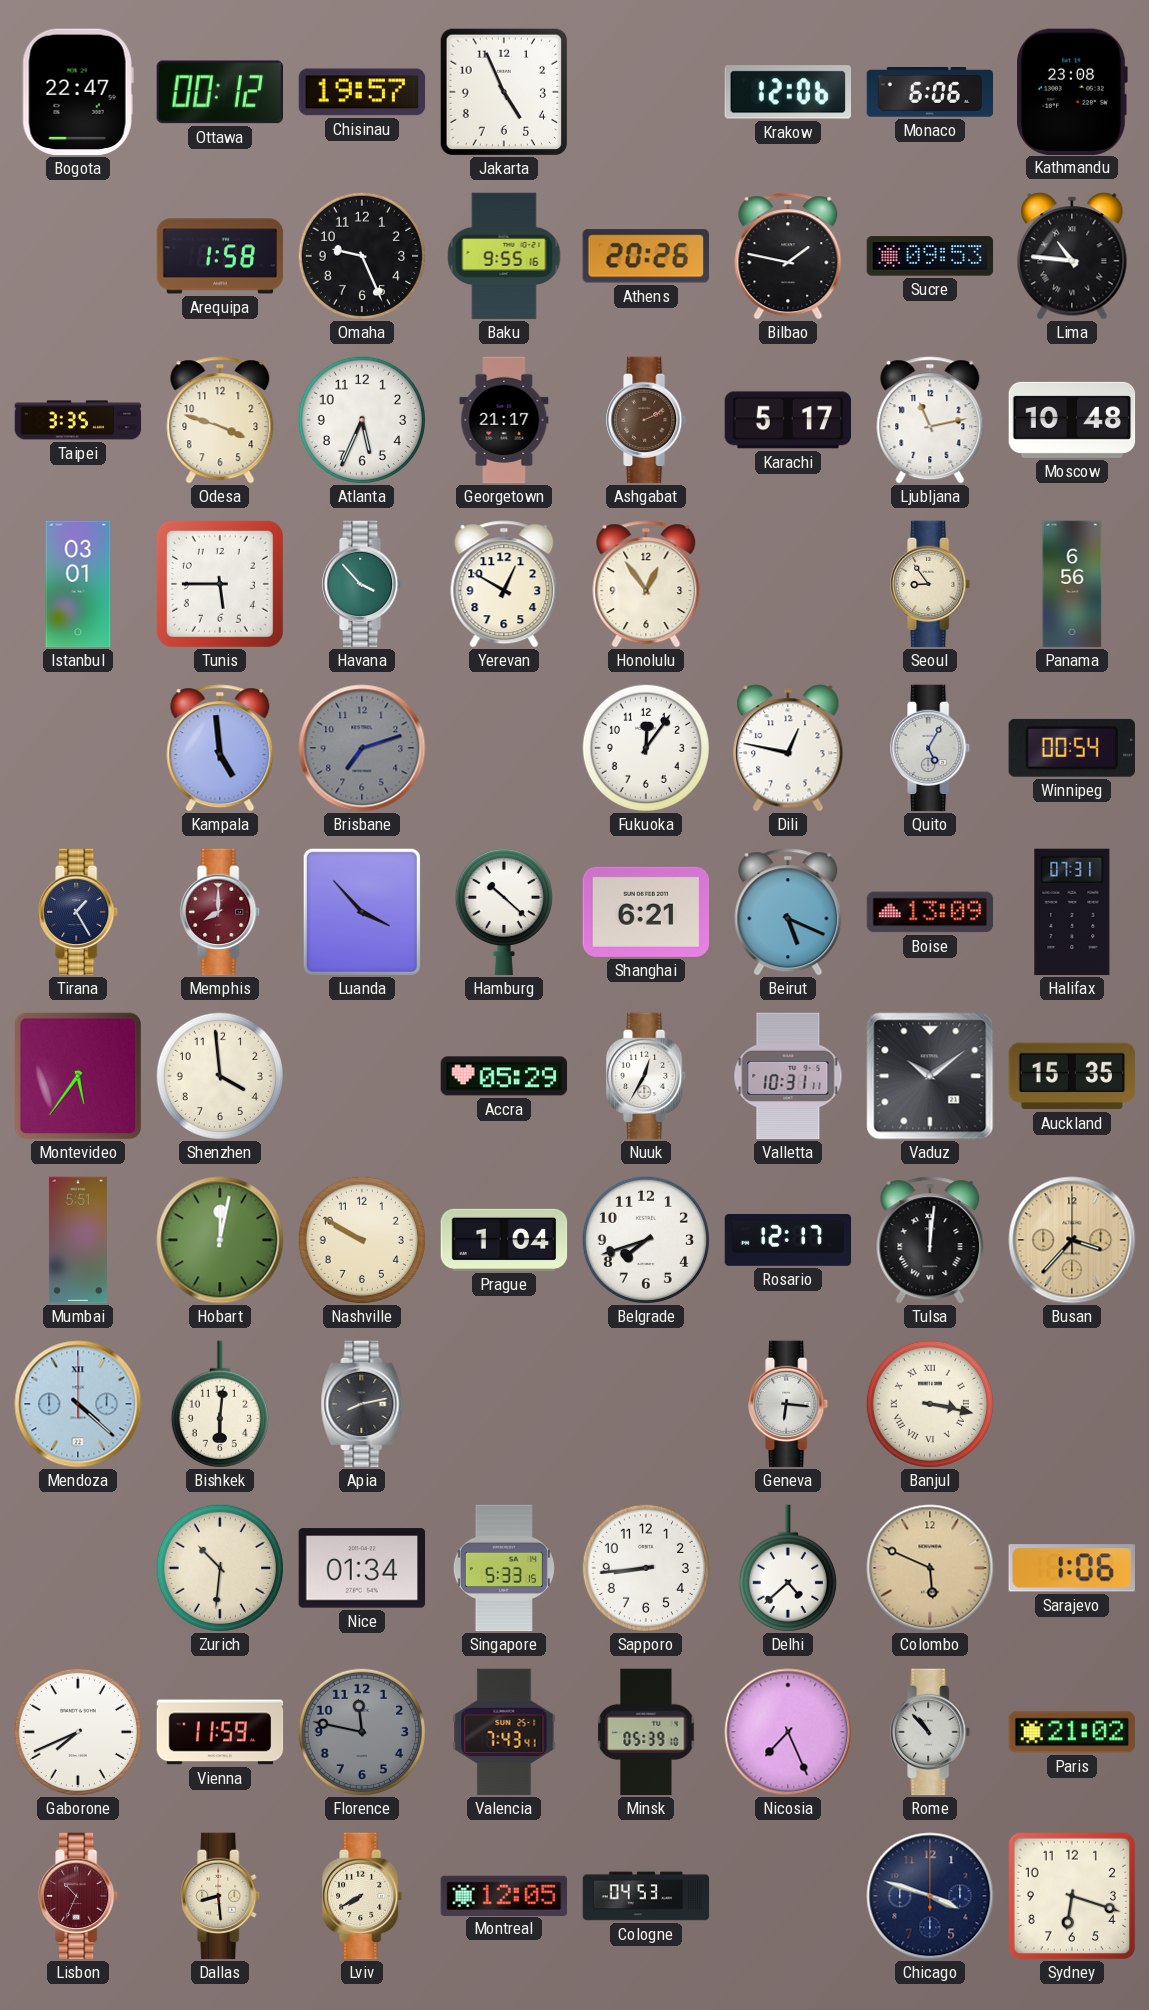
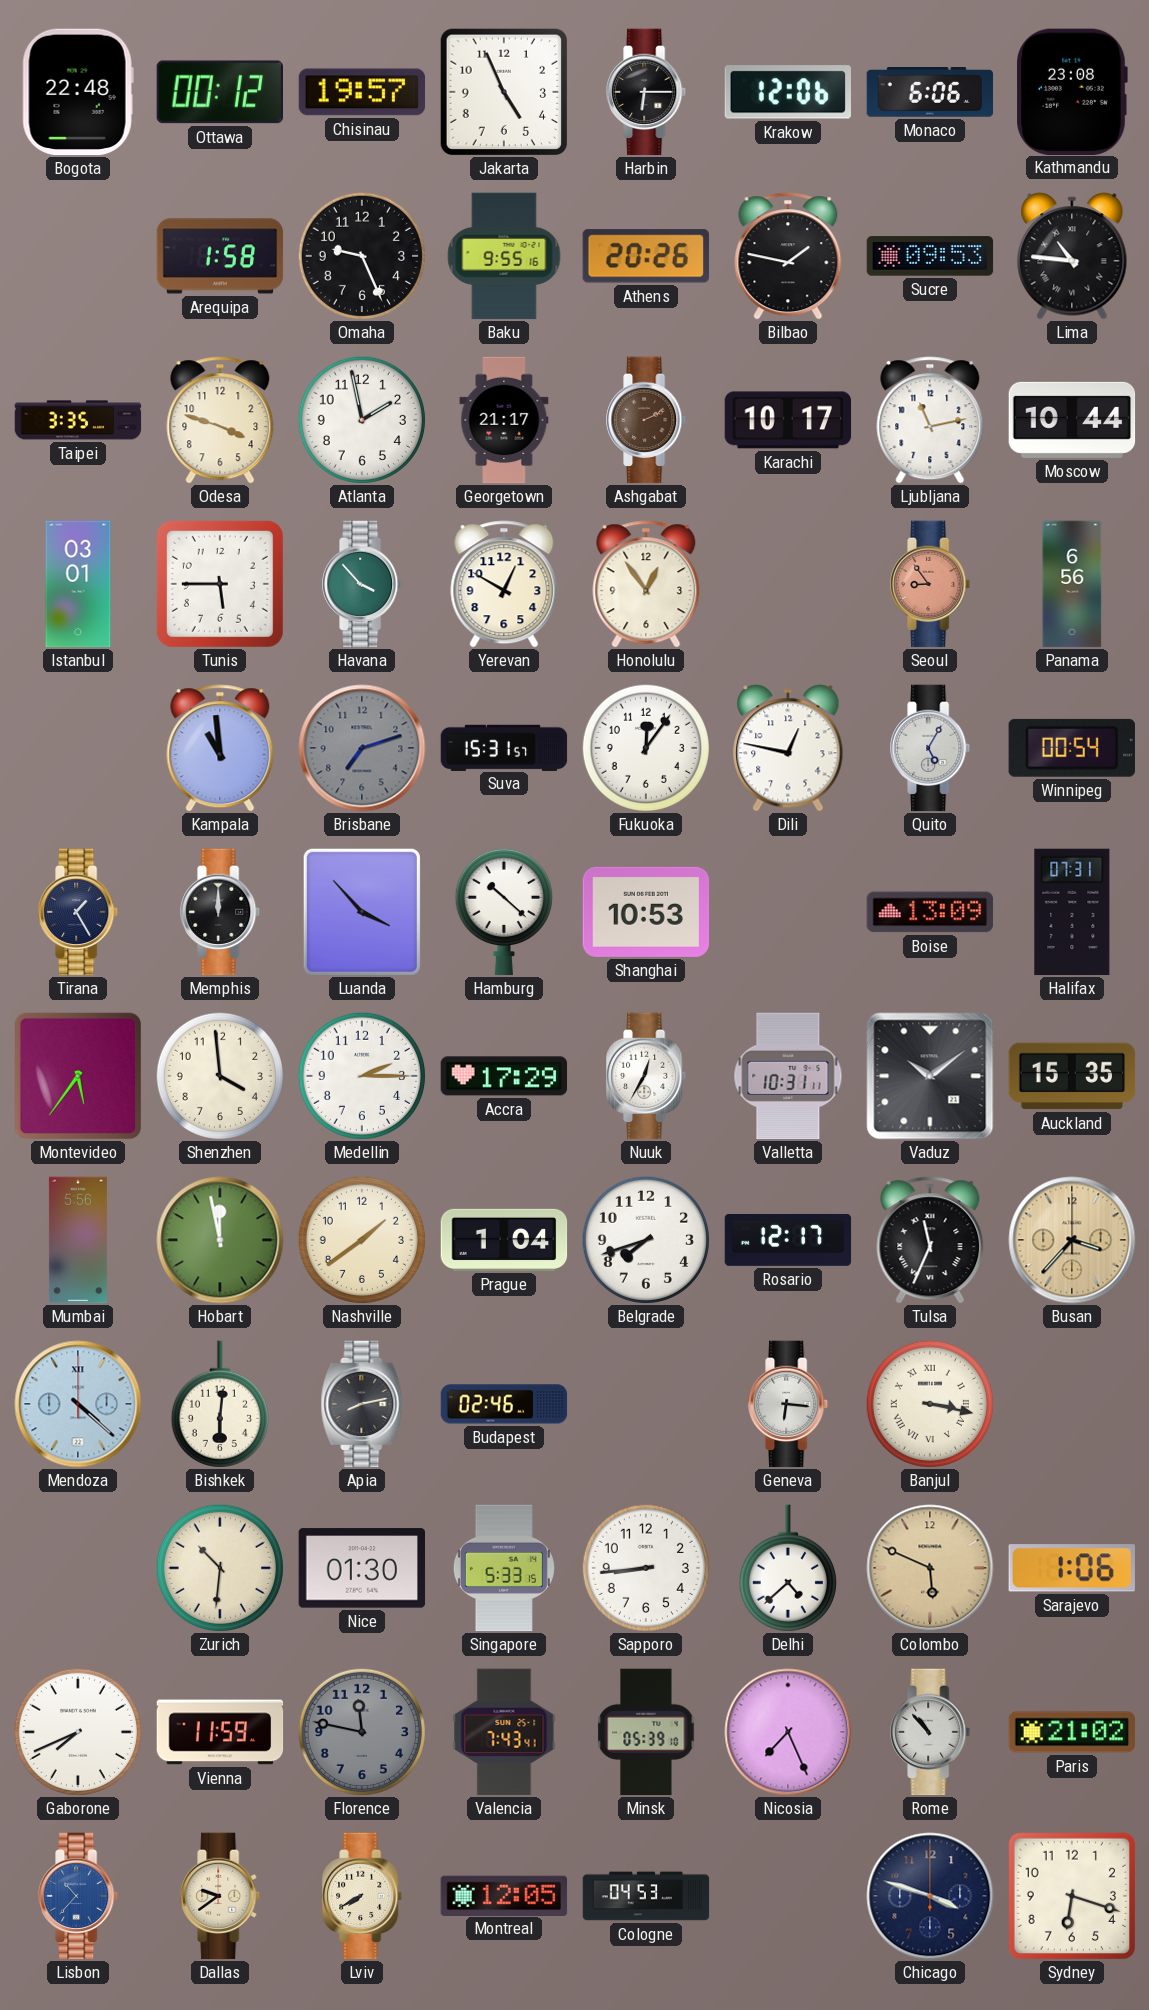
Bogota: 22:47 -> 22:48
Harbin: none -> 6:15
Atlanta: 5:34 -> 1:58
Karachi: 5:17 -> 10:17
Moscow: 10:48 -> 10:44
Seoul dial: cream -> salmon
Kampala: 4:59 -> 10:59
Suva: none -> 15:31
Memphis: 8:00 -> 12:00
Memphis dial: burgundy -> black
Shanghai: 6:21 -> 10:53
Beirut: 5:19 -> none
Medellin: none -> 2:15
Accra: 05:29 -> 17:29
Mumbai: 5:51 -> 5:56
Hobart: 12:02 -> 11:58
Nashville: 9:50 -> 1:39
Tulsa: 12:01 -> 11:34
Budapest: none -> 02:46
Nice: 01:34 -> 01:30
Lisbon: 10:34 -> 10:37
Lisbon dial: burgundy -> blue
Dallas: 8:29 -> 9:39
